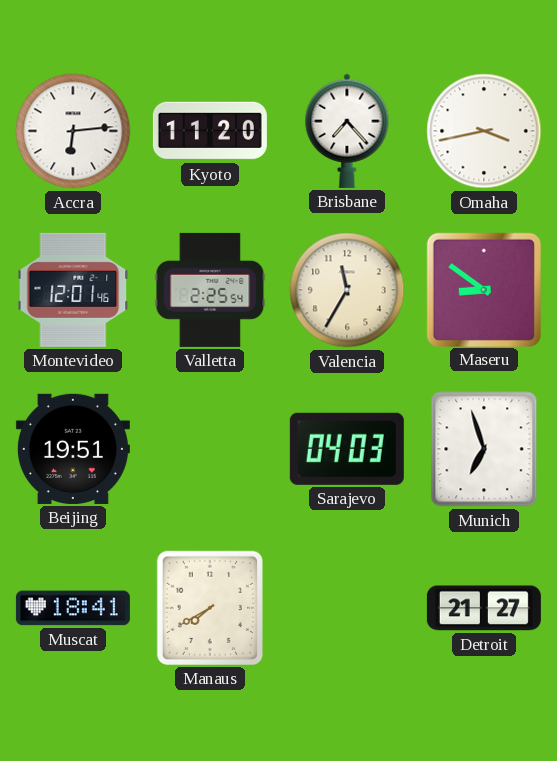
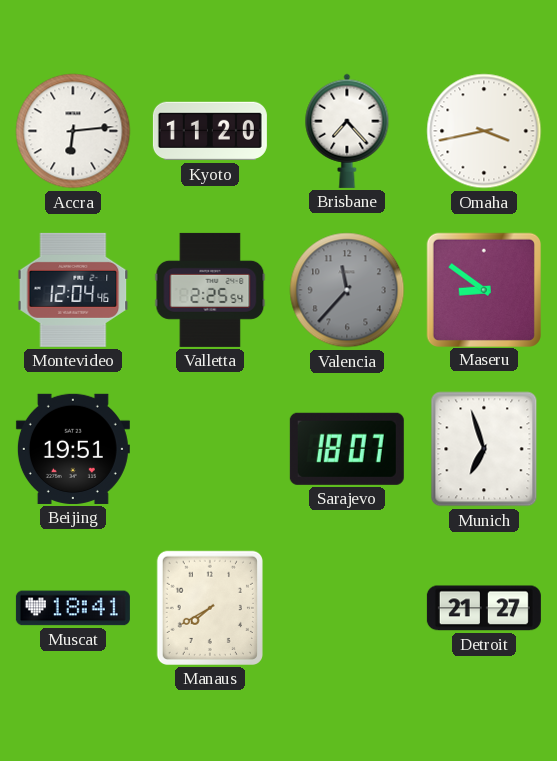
Montevideo: 12:01 -> 12:04
Valencia: 11:35 -> 11:37
Valencia dial: cream -> grey
Sarajevo: 04:03 -> 18:07
